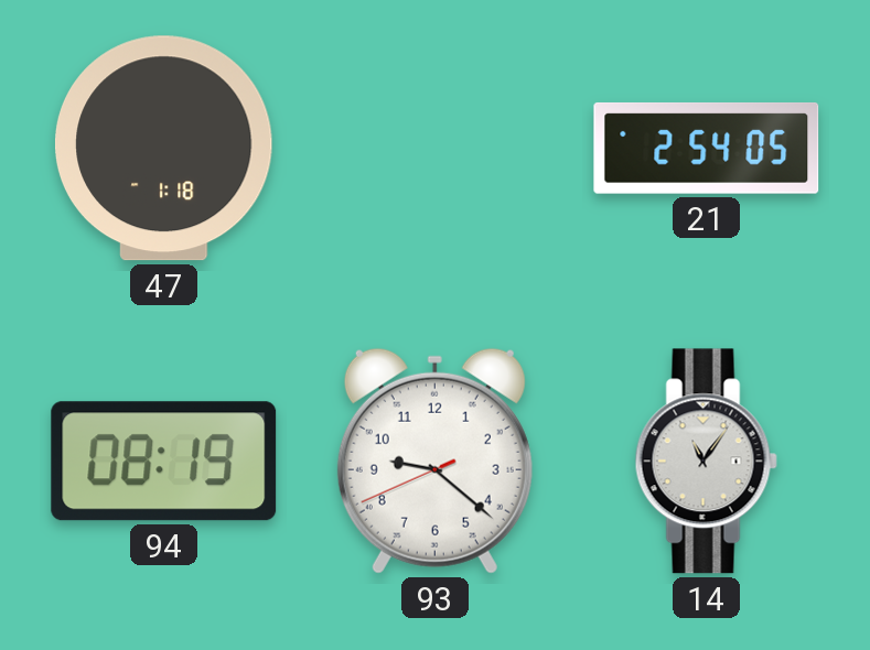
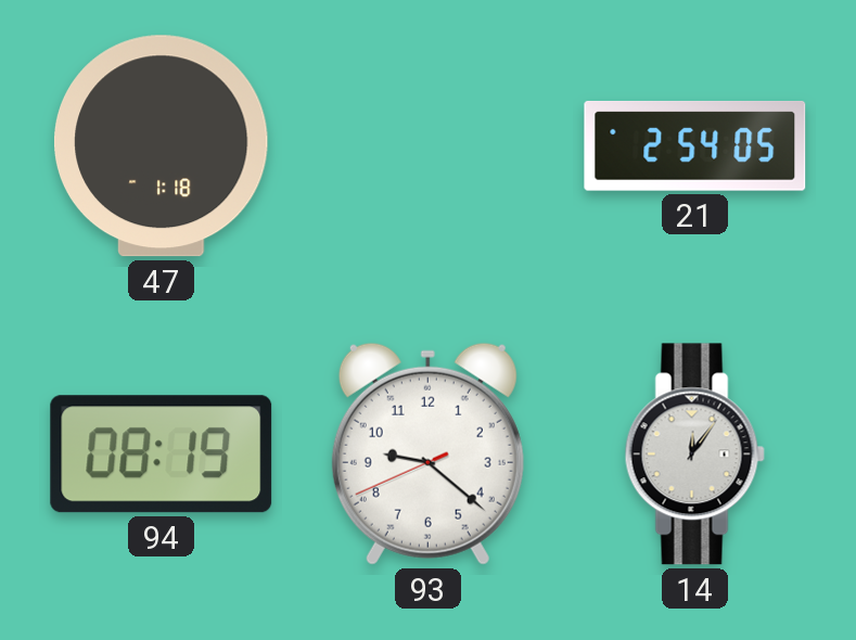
14: 11:06 -> 12:06
